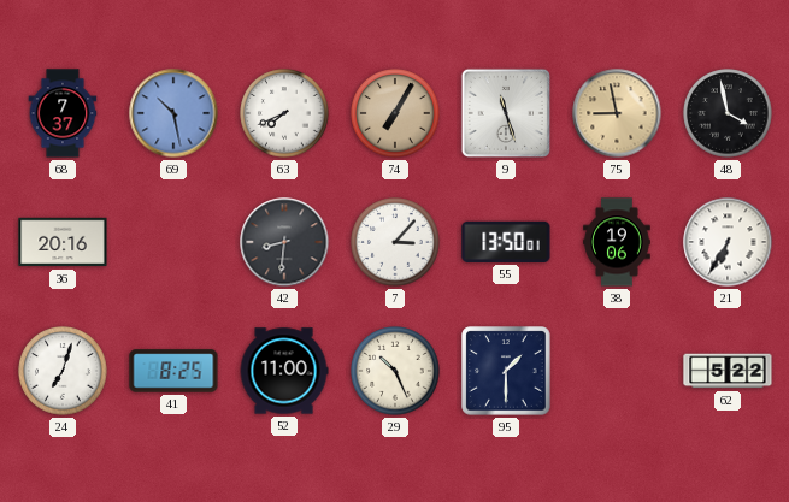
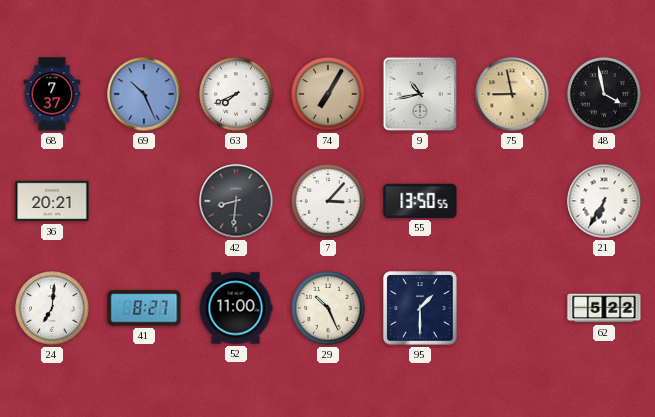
69: 10:28 -> 10:26
9: 11:27 -> 10:43
36: 20:16 -> 20:21
55: 13:50:01 -> 13:50:55
38: 19:06 -> none
24: 7:03 -> 7:01
41: 8:25 -> 8:27
